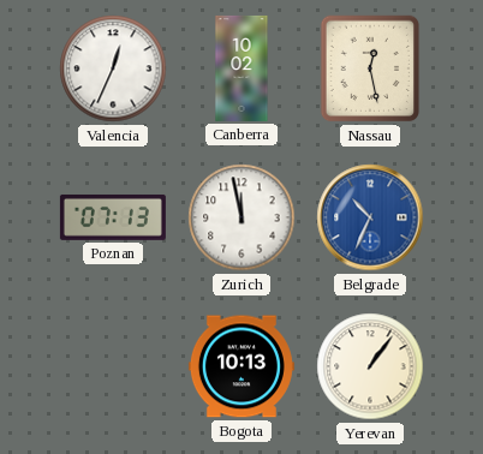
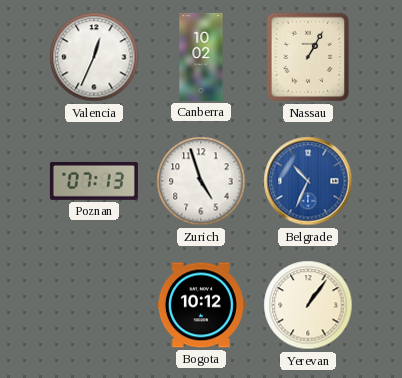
Nassau: 12:28 -> 1:05
Zurich: 11:58 -> 4:57
Bogota: 10:13 -> 10:12
